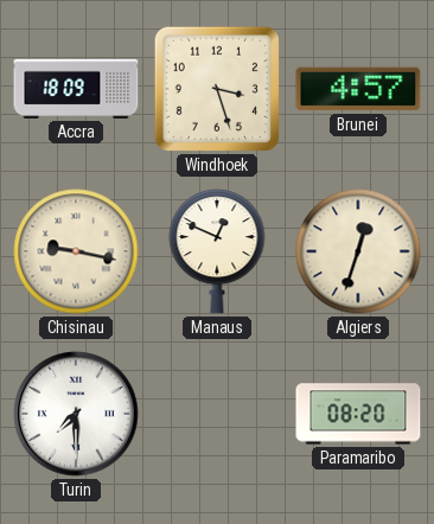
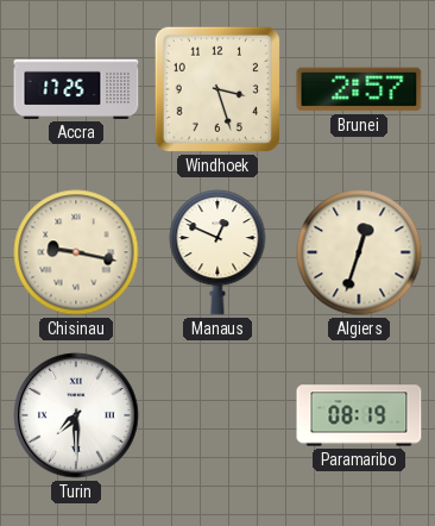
Accra: 18:09 -> 17:25
Brunei: 4:57 -> 2:57
Paramaribo: 08:20 -> 08:19
